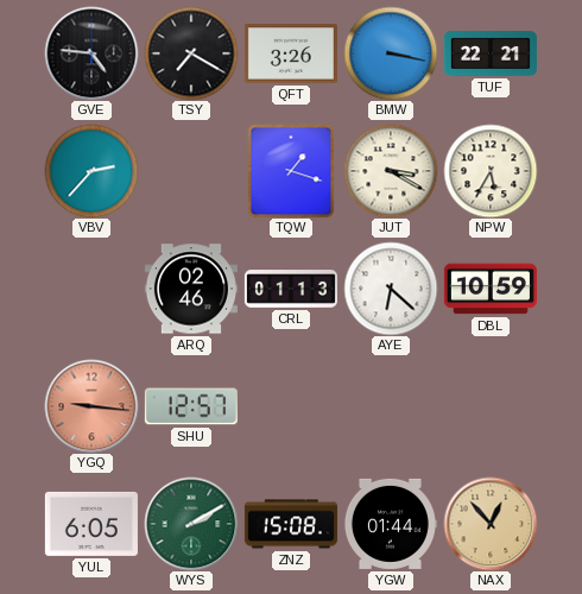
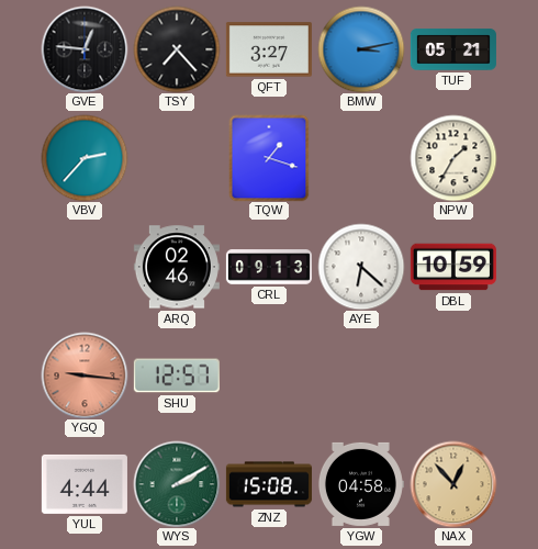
GVE: 4:46 -> 12:46
TSY: 7:20 -> 7:23
QFT: 3:26 -> 3:27
BMW: 3:17 -> 3:13
TUF: 22:21 -> 05:21
JUT: 3:20 -> none
NPW: 5:35 -> 1:35
CRL: 01:13 -> 09:13
YUL: 6:05 -> 4:44
YGW: 01:44 -> 04:58
